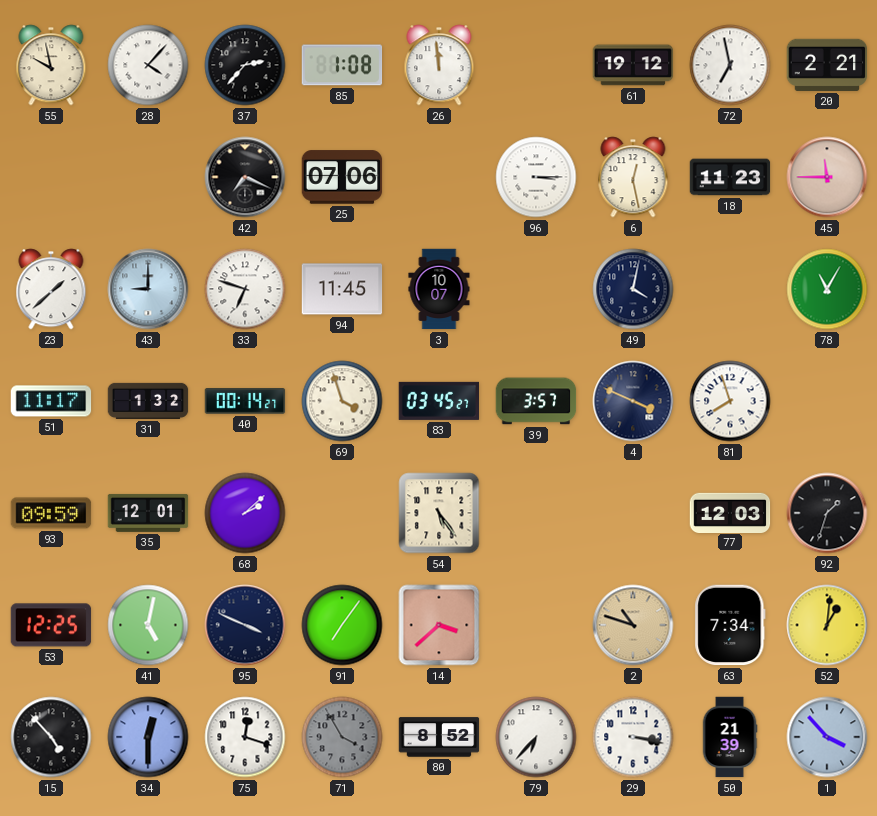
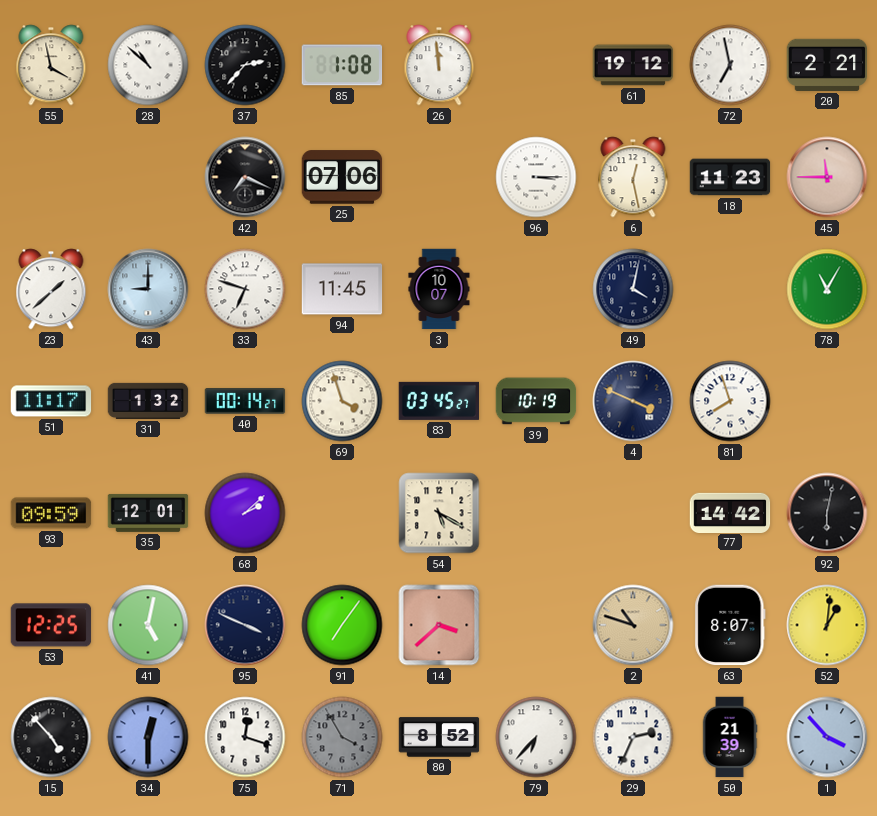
55: 9:58 -> 3:58
28: 4:07 -> 10:52
39: 3:57 -> 10:19
54: 5:24 -> 5:20
77: 12:03 -> 14:42
92: 1:33 -> 6:02
63: 7:34 -> 8:07
29: 3:17 -> 2:34
